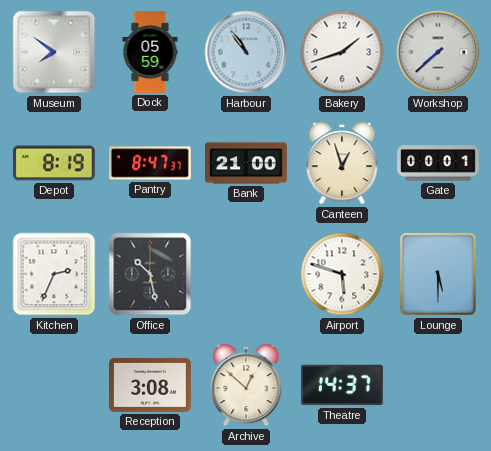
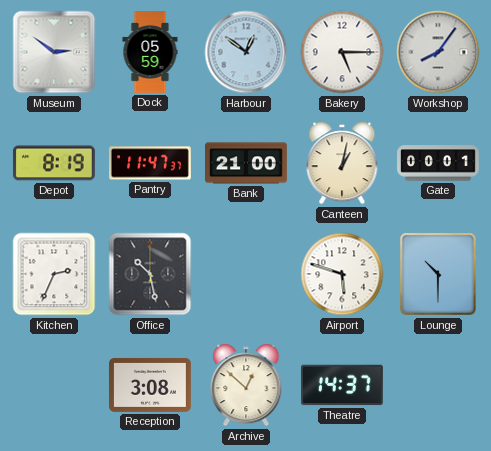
Museum: 7:51 -> 2:51
Harbour: 10:54 -> 12:51
Bakery: 1:42 -> 5:15
Workshop: 7:38 -> 8:06
Pantry: 8:47 -> 11:47
Canteen: 12:57 -> 1:02
Lounge: 5:30 -> 10:30
